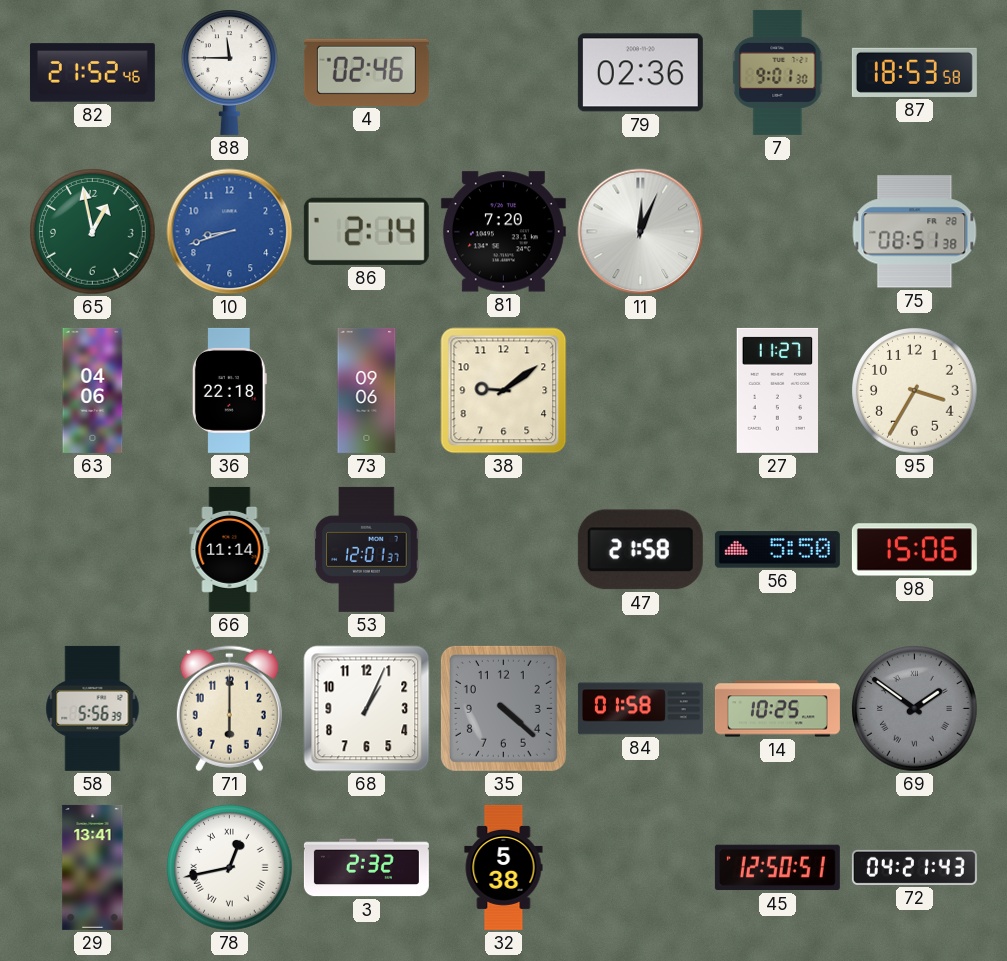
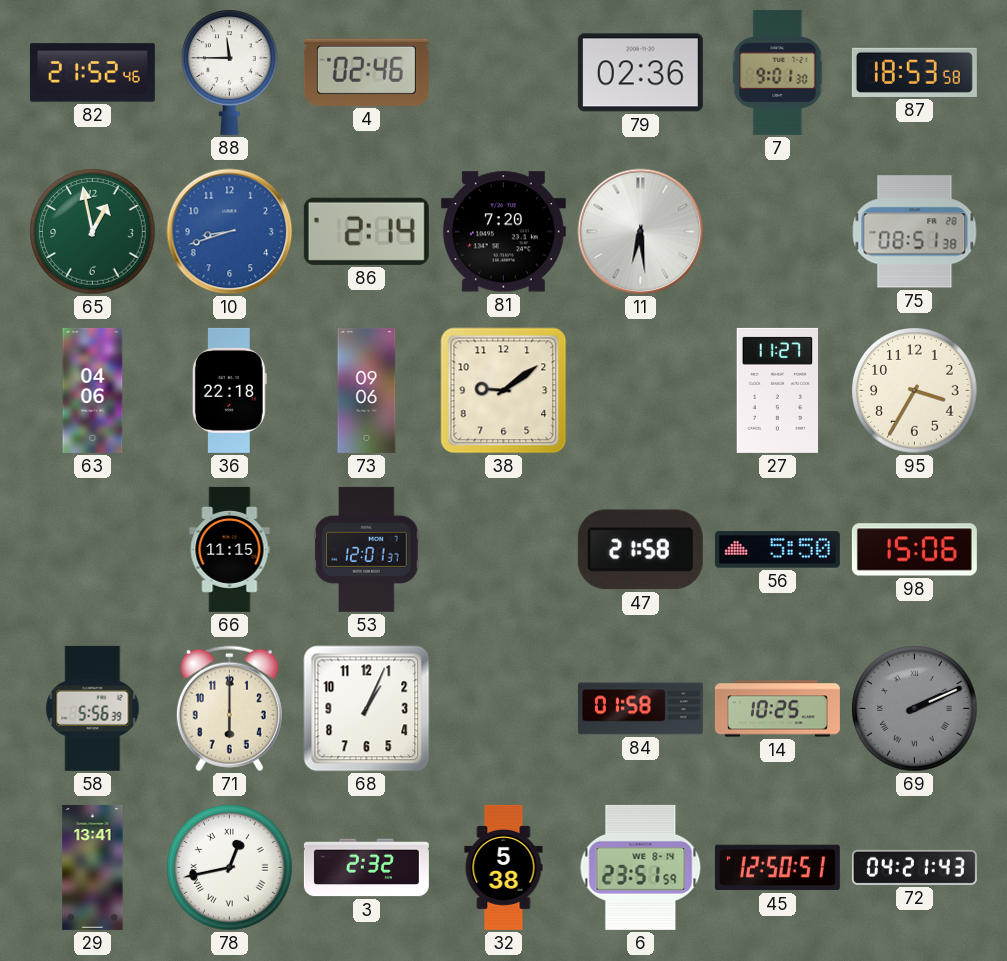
11: 12:04 -> 6:29
66: 11:14 -> 11:15
35: 4:22 -> none
69: 1:51 -> 2:11
6: none -> 23:51
